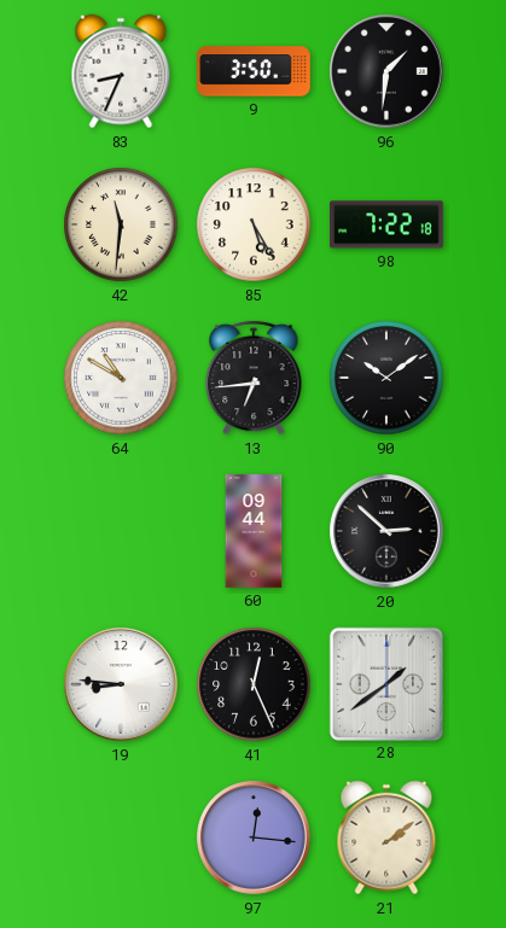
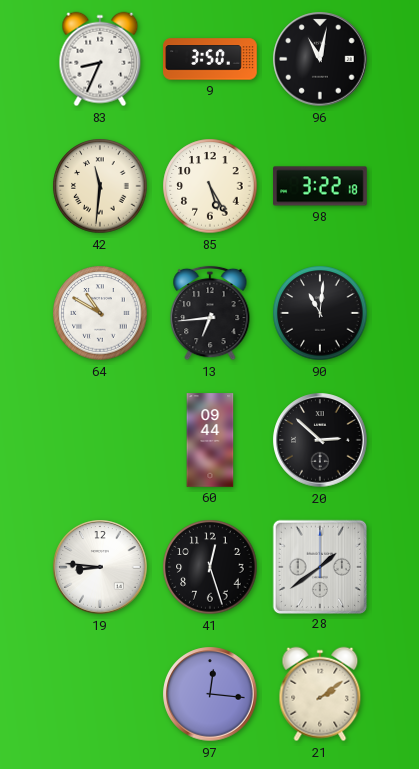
96: 1:31 -> 11:02
98: 7:22 -> 3:22
90: 10:09 -> 11:01
41: 12:26 -> 12:27
